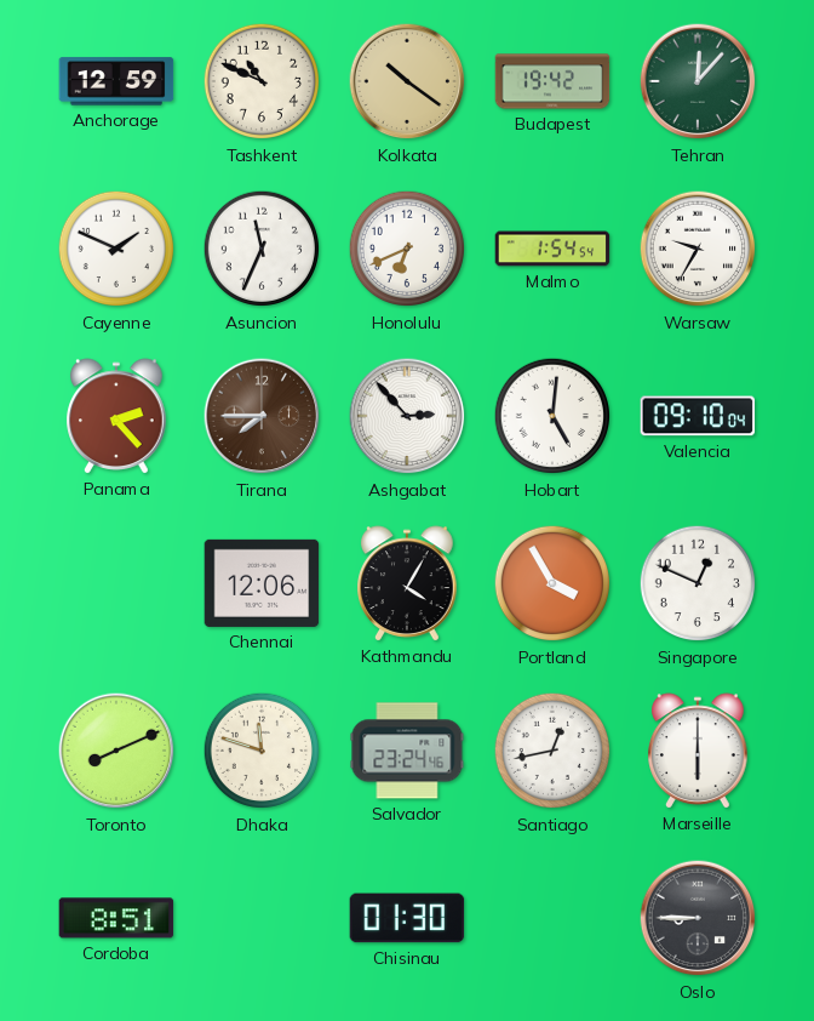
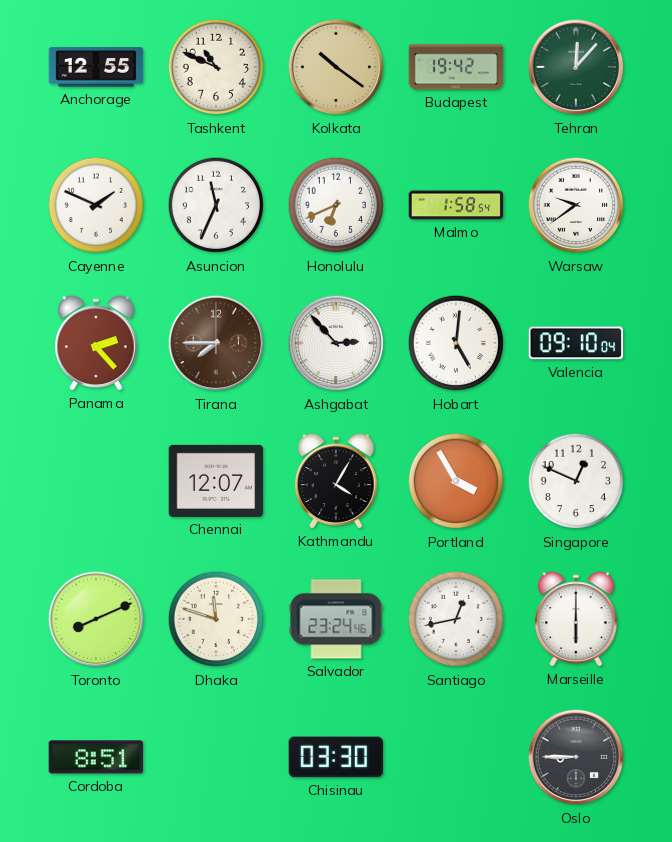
Anchorage: 12:59 -> 12:55
Malmo: 1:54 -> 1:58
Warsaw: 9:35 -> 9:39
Chennai: 12:06 -> 12:07
Chisinau: 01:30 -> 03:30
